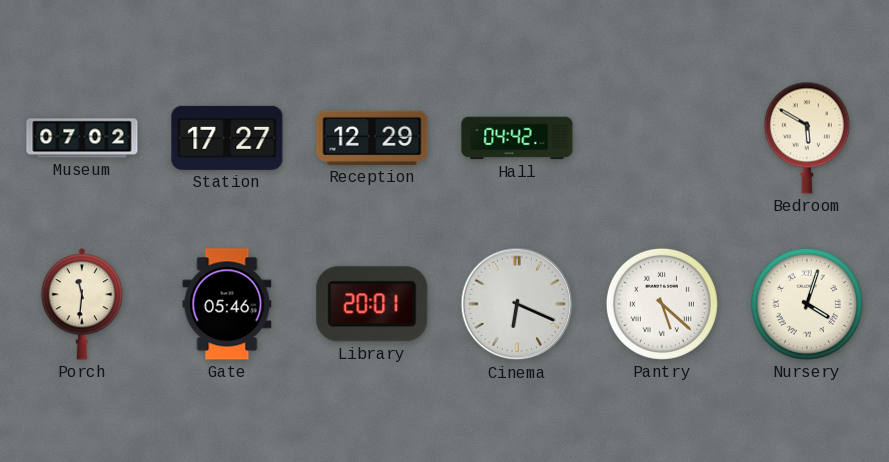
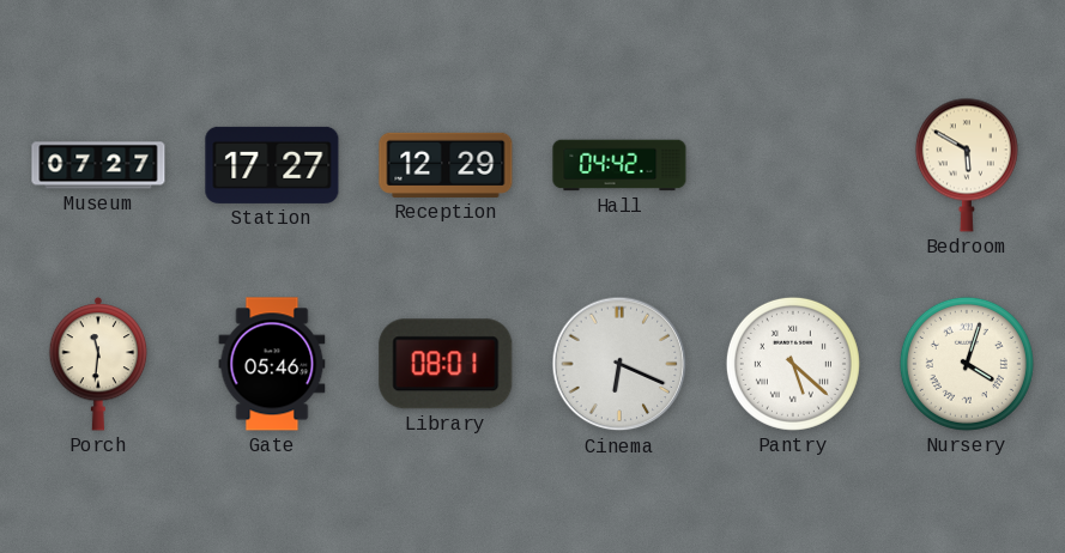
Museum: 07:02 -> 07:27
Library: 20:01 -> 08:01
